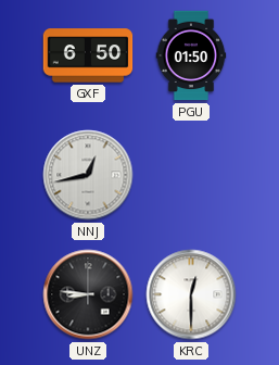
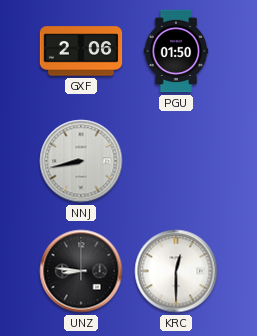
GXF: 6:50 -> 2:06
NNJ: 12:43 -> 8:43
